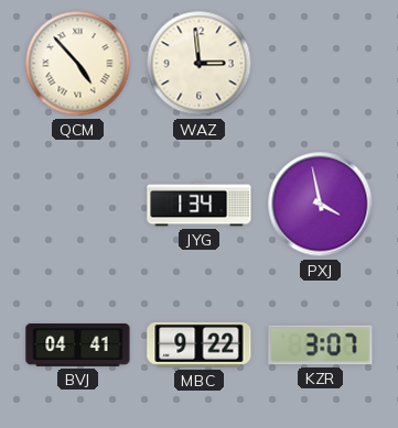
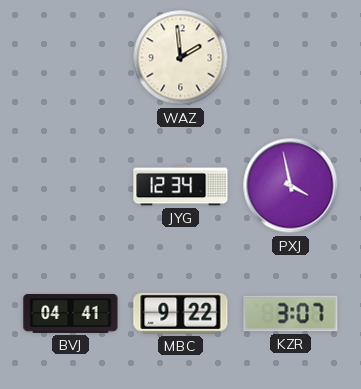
QCM: 4:53 -> none
WAZ: 2:59 -> 1:59
JYG: 1:34 -> 12:34
